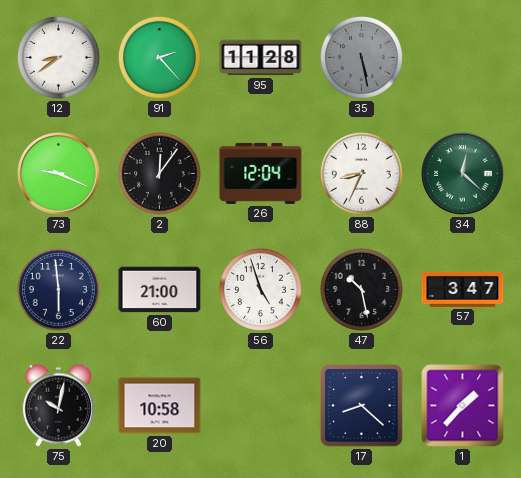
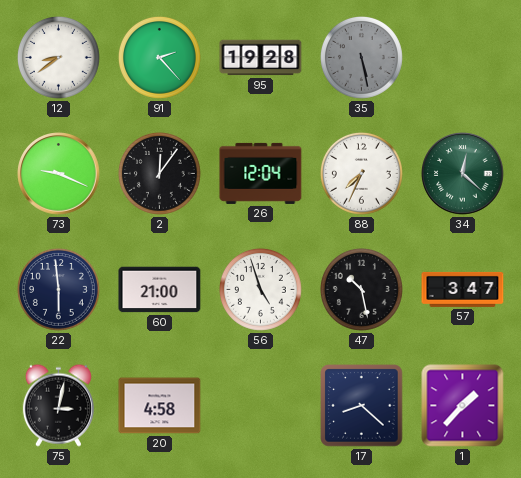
95: 11:28 -> 19:28
88: 8:34 -> 7:34
75: 10:02 -> 3:02
20: 10:58 -> 4:58
